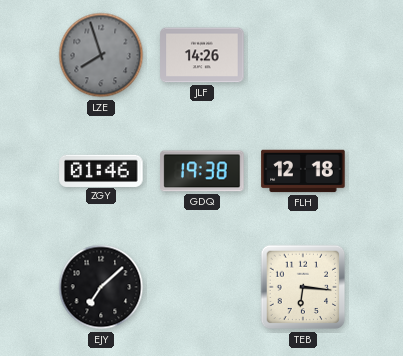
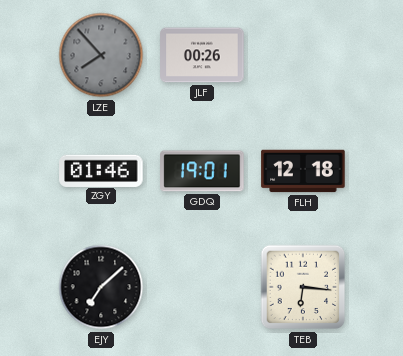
LZE: 7:57 -> 7:53
JLF: 14:26 -> 00:26
GDQ: 19:38 -> 19:01
